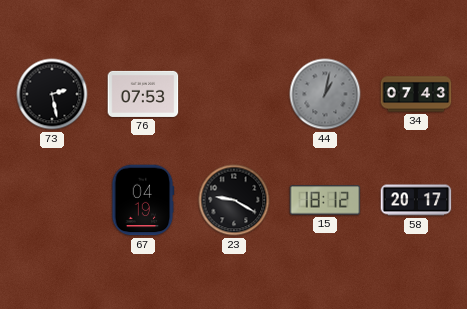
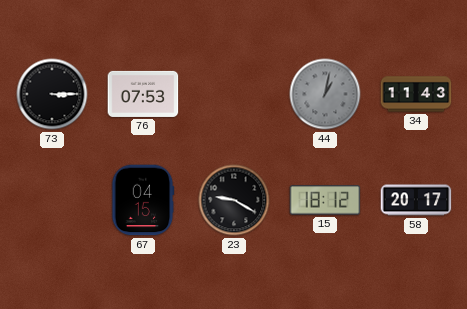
73: 2:28 -> 3:15
34: 07:43 -> 11:43
67: 04:19 -> 04:15
